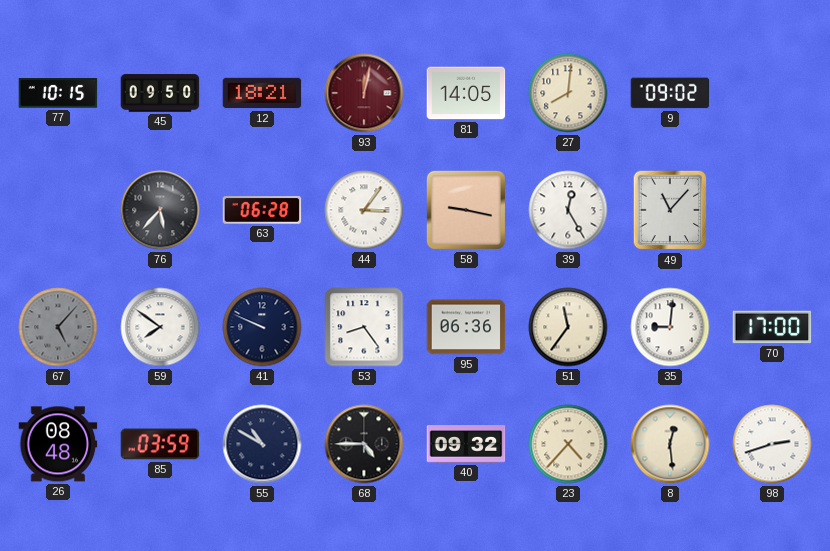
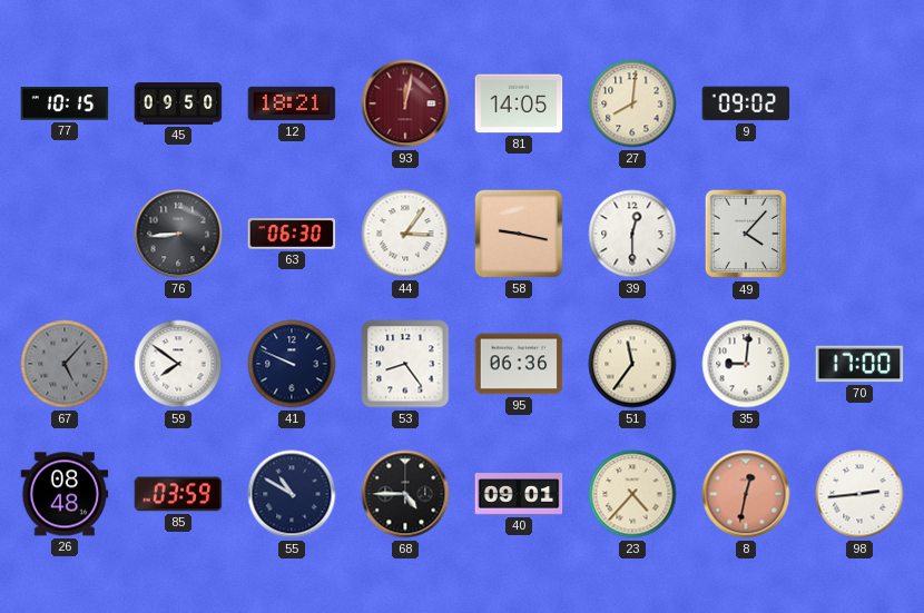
76: 5:37 -> 8:44
63: 06:28 -> 06:30
39: 12:25 -> 12:30
49: 11:07 -> 4:07
40: 09:32 -> 09:01
8: 12:29 -> 12:32
8 dial: cream -> salmon
98: 2:42 -> 2:44
